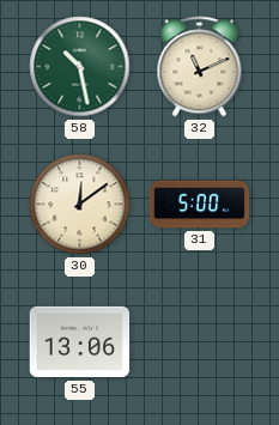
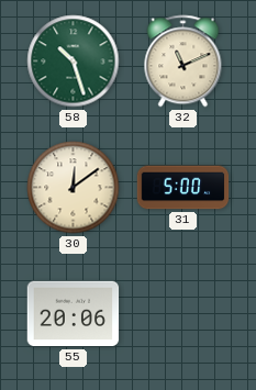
58: 10:28 -> 10:27
55: 13:06 -> 20:06
